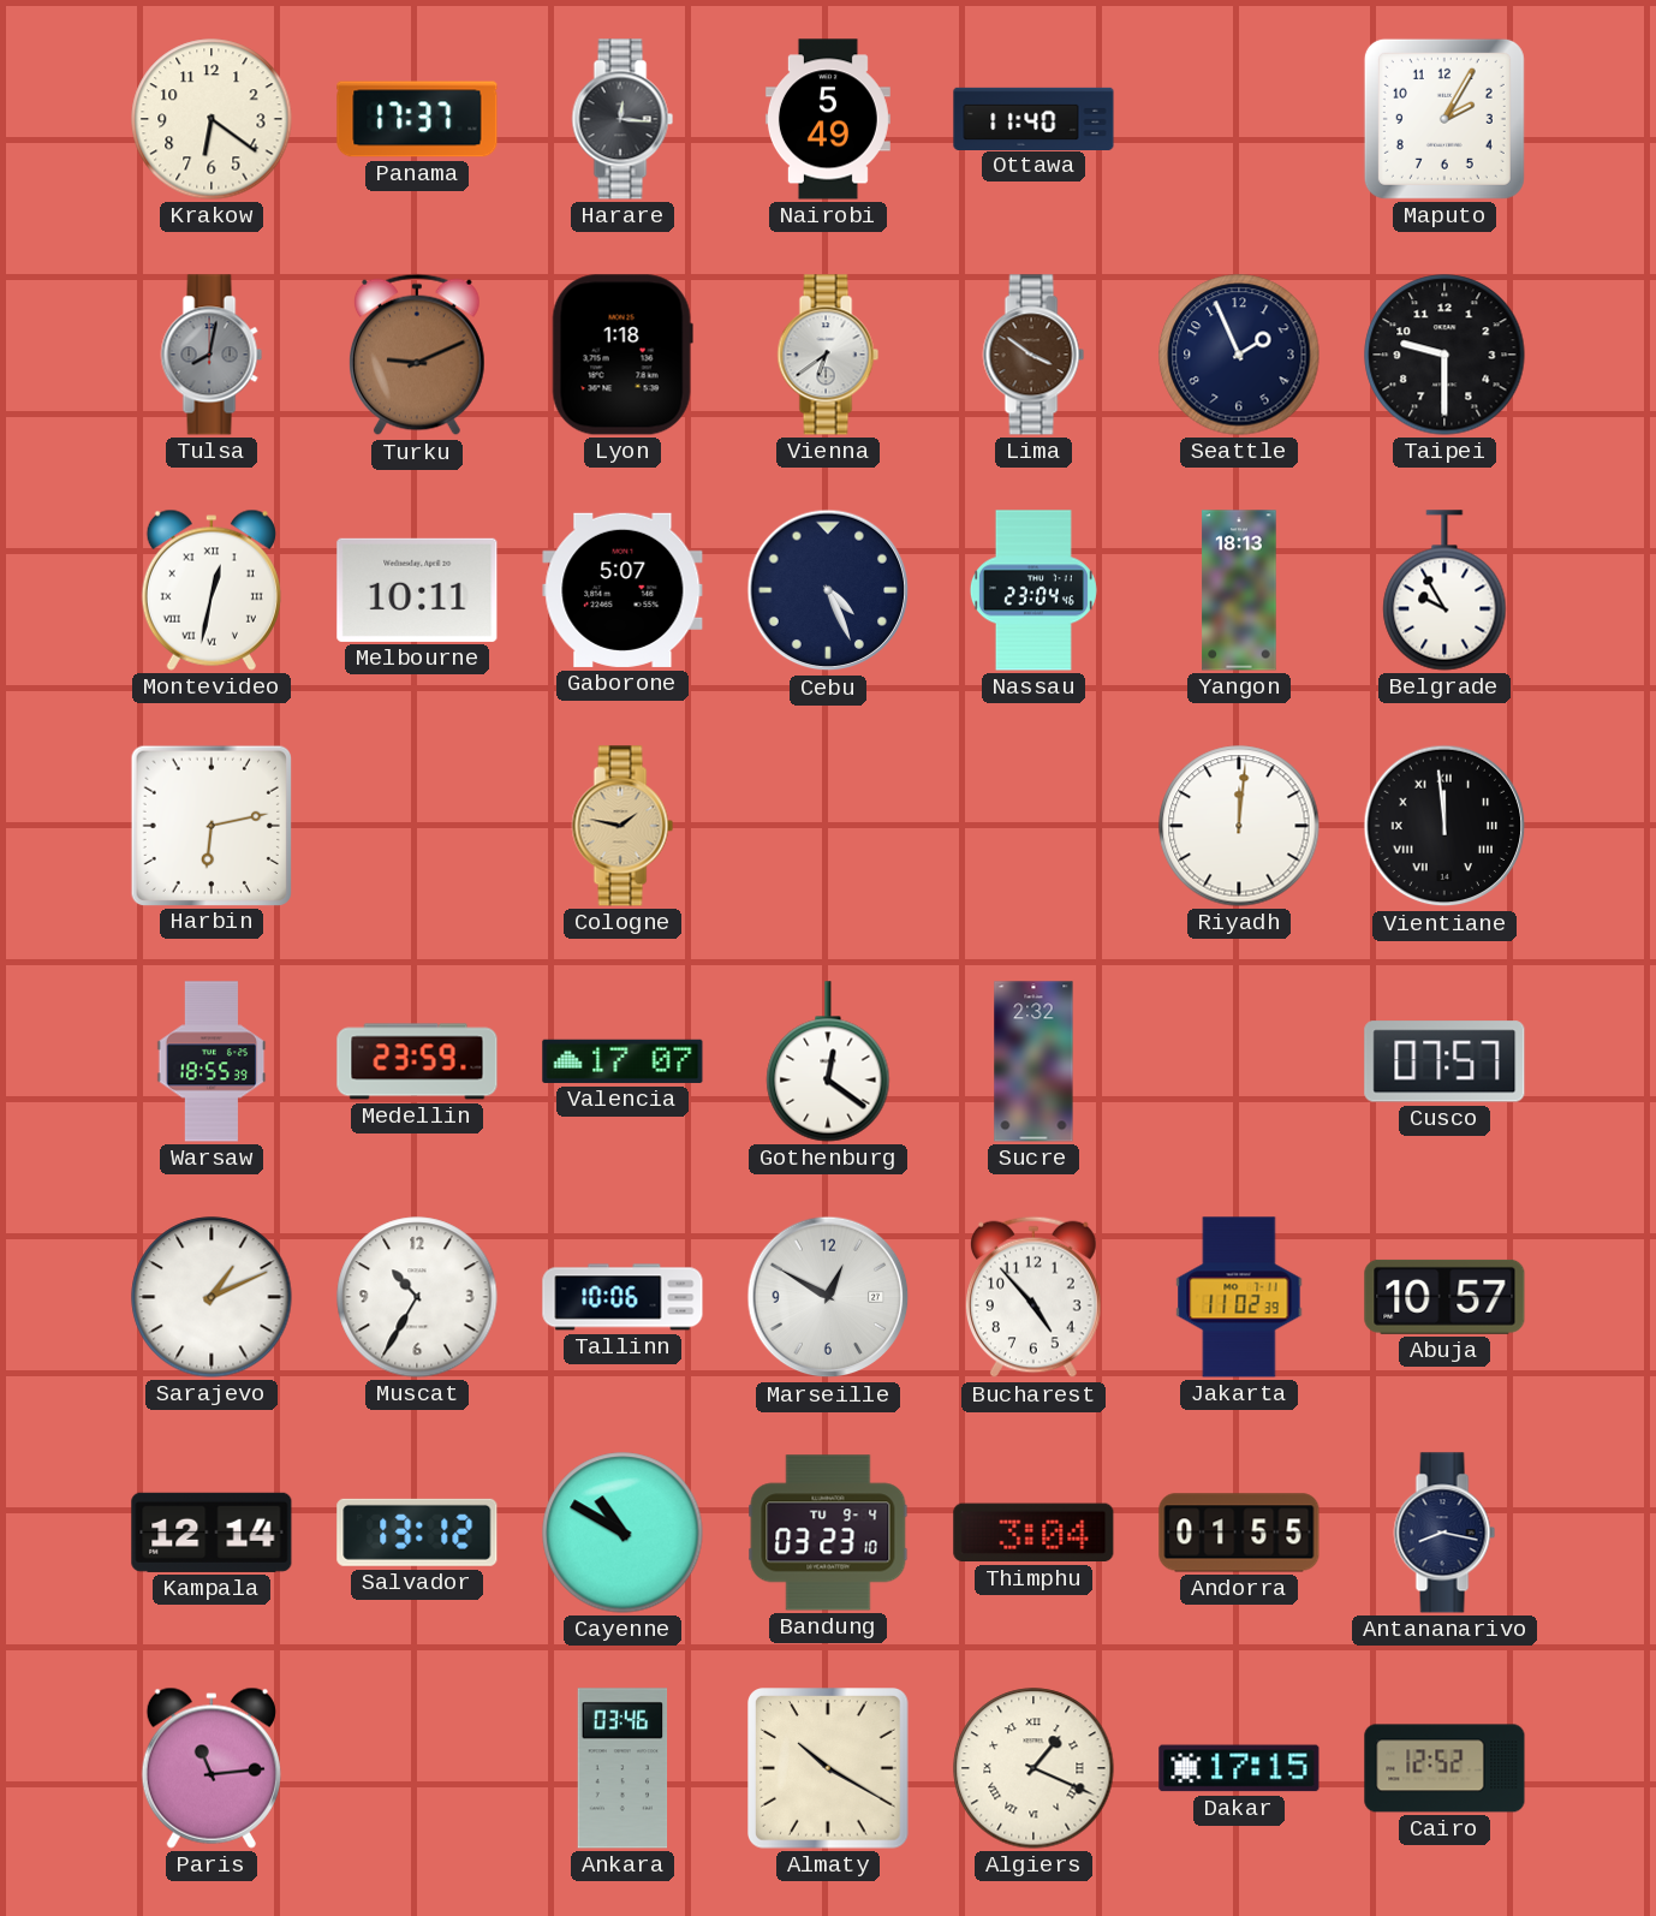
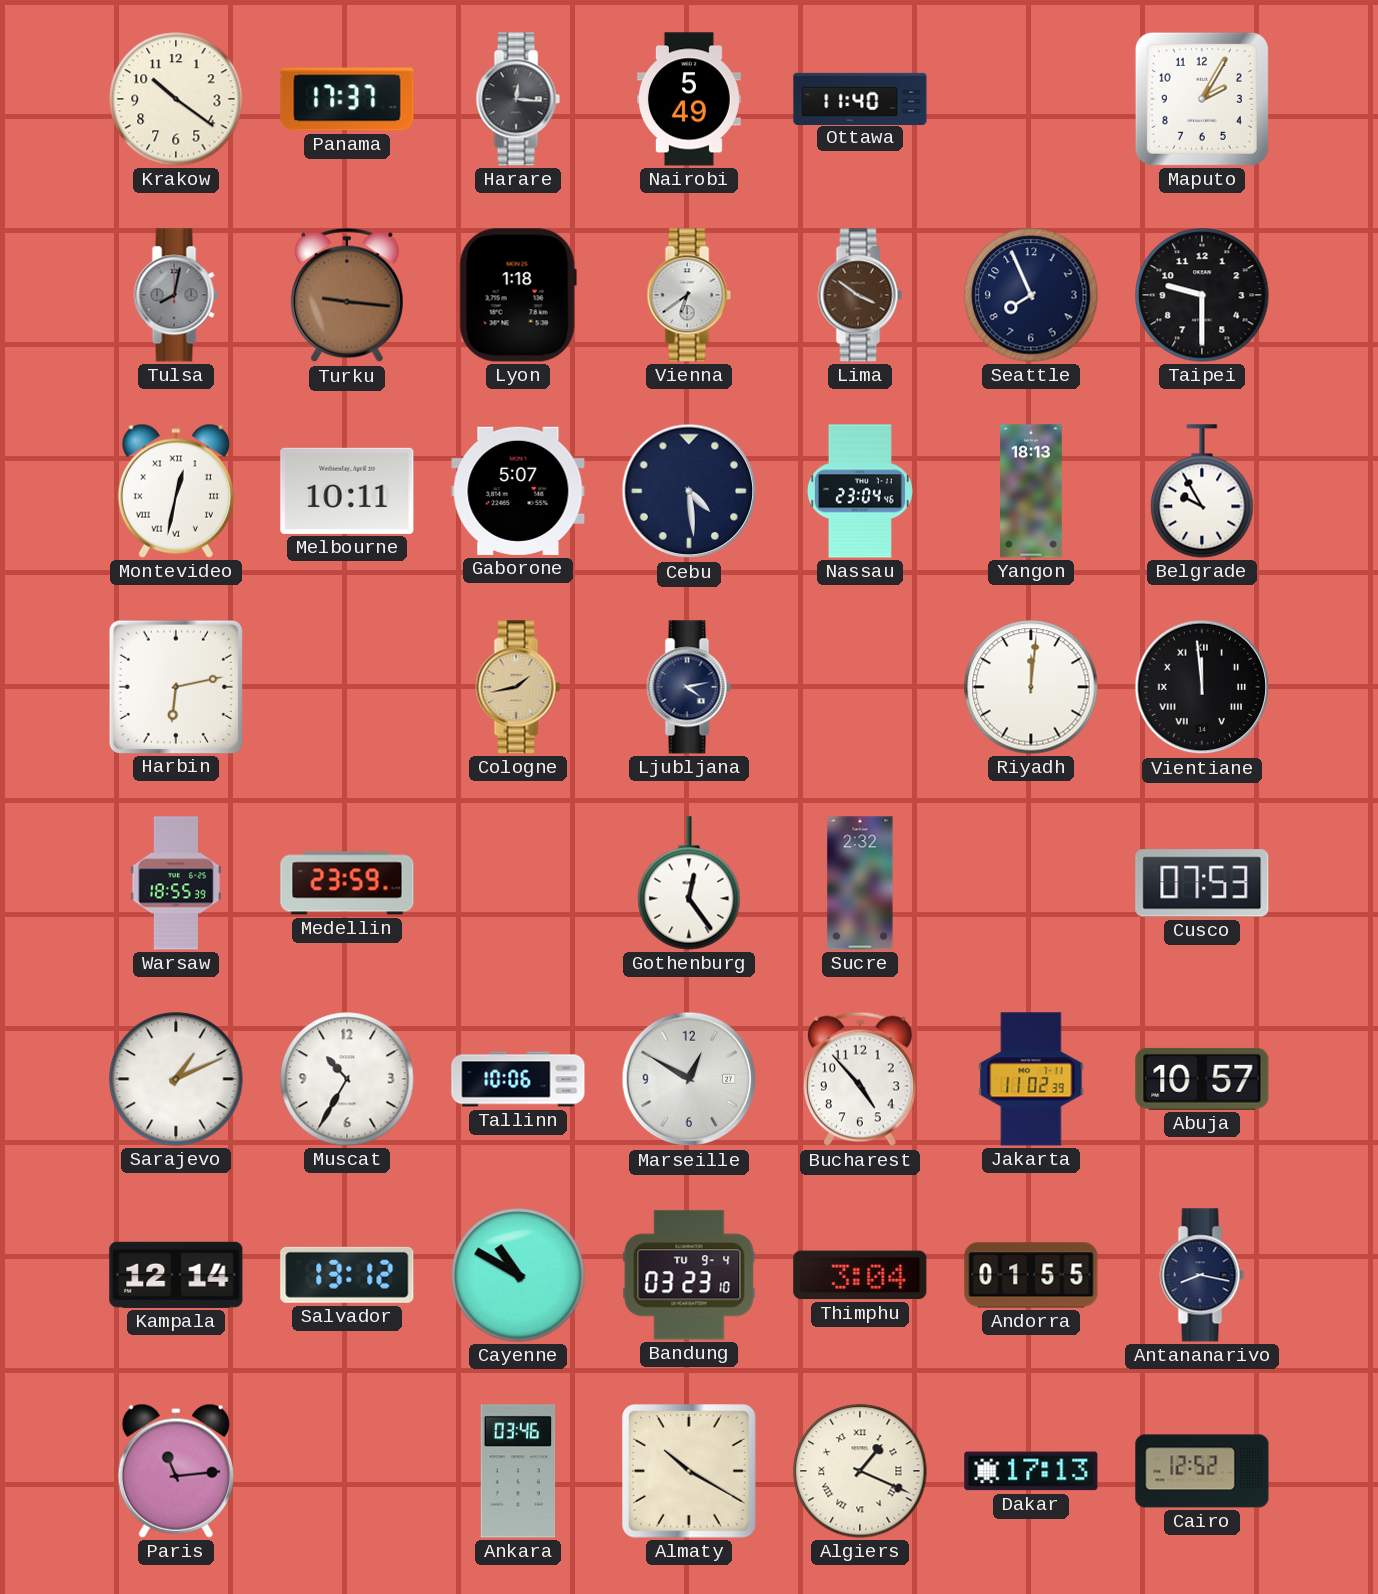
Krakow: 6:21 -> 10:21
Turku: 9:11 -> 9:16
Seattle: 1:56 -> 7:56
Cebu: 4:26 -> 4:29
Cologne: 1:47 -> 1:43
Ljubljana: none -> 4:13
Valencia: 17:07 -> none
Gothenburg: 12:21 -> 12:24
Cusco: 07:57 -> 07:53
Dakar: 17:15 -> 17:13
